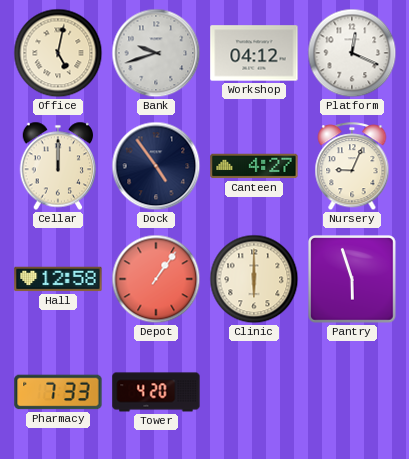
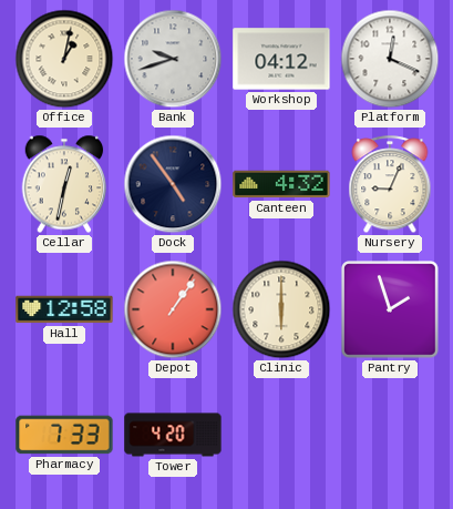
Office: 5:02 -> 1:02
Cellar: 12:00 -> 12:32
Canteen: 4:27 -> 4:32
Pantry: 5:57 -> 1:57
